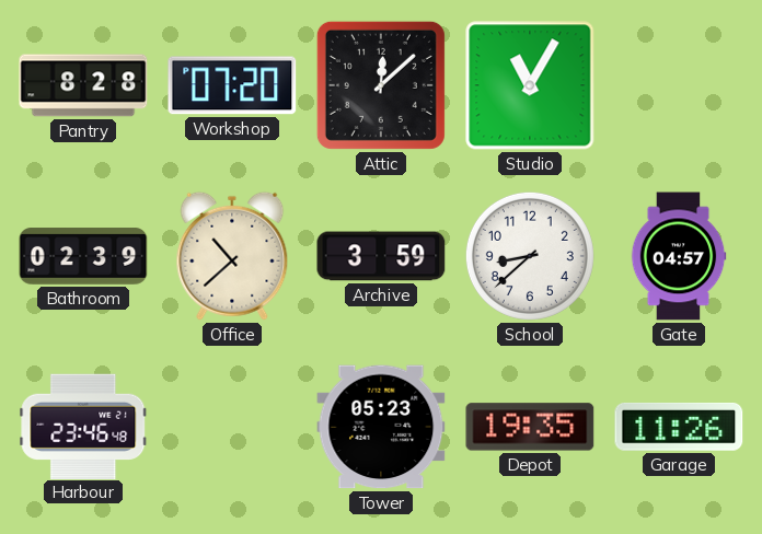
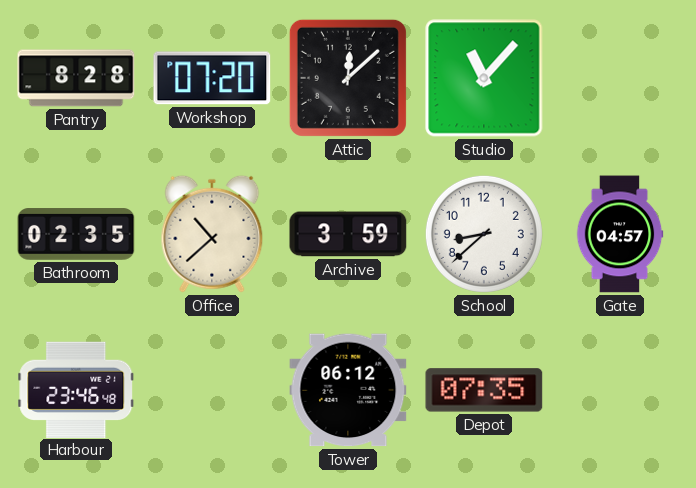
Studio: 11:05 -> 11:07
Bathroom: 02:39 -> 02:35
Tower: 05:23 -> 06:12
Depot: 19:35 -> 07:35
Garage: 11:26 -> none
